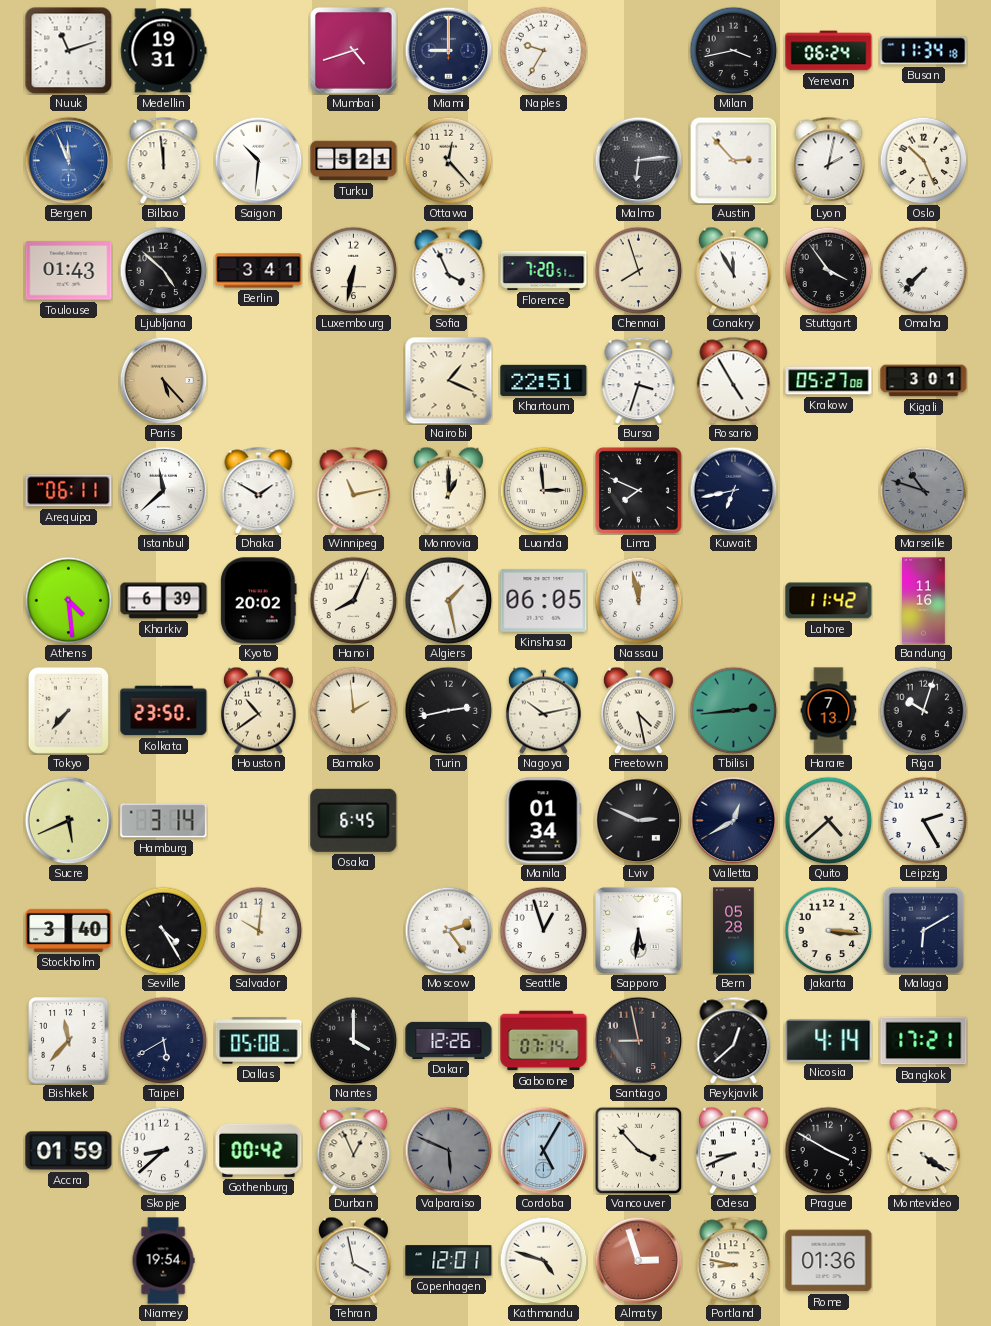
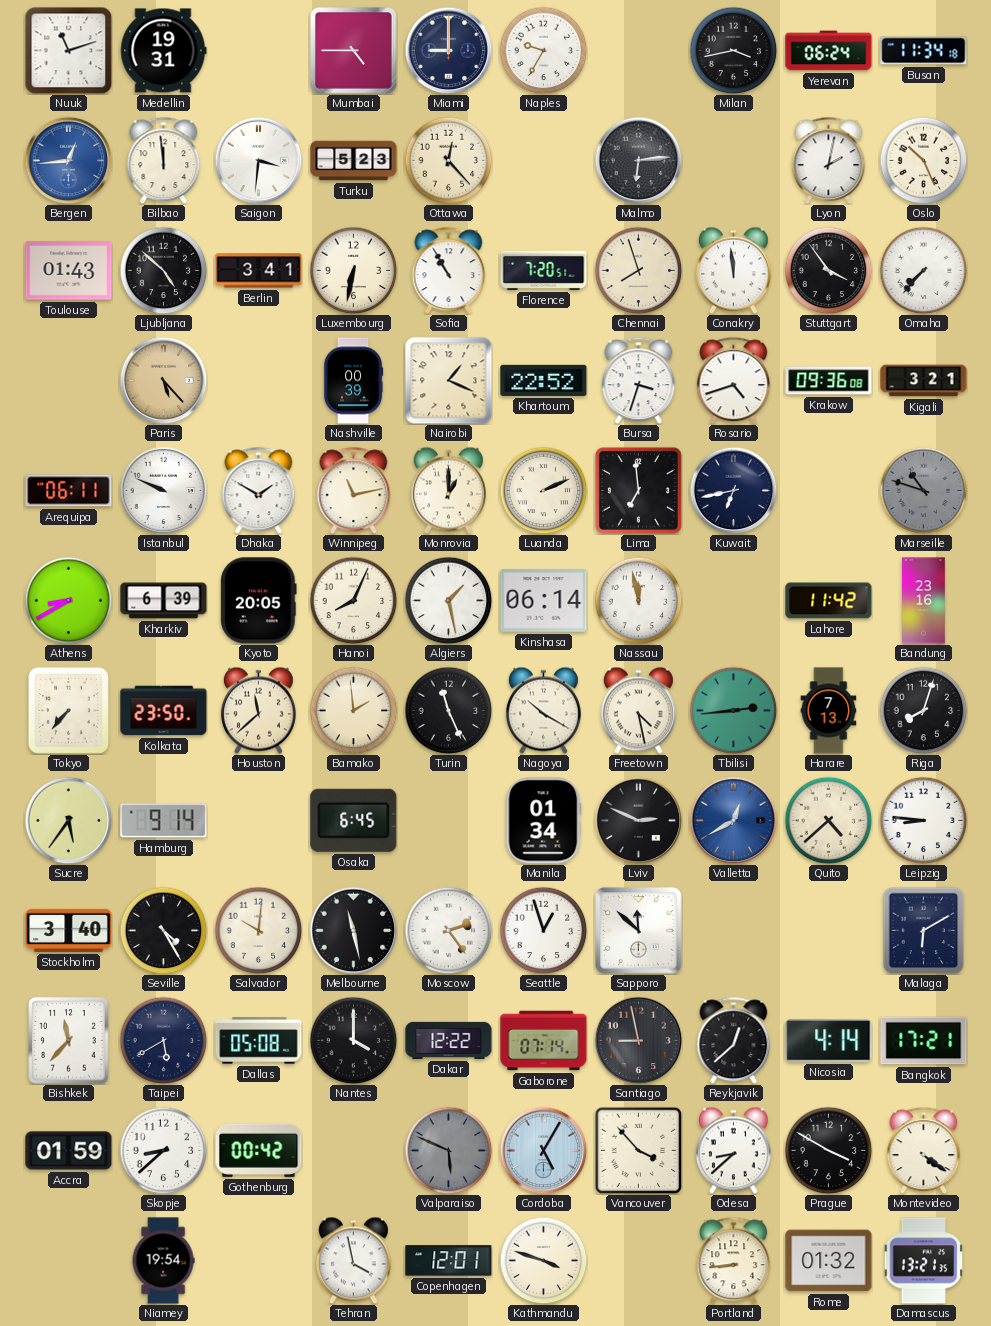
Mumbai: 4:42 -> 4:45
Bergen: 11:56 -> 12:44
Saigon: 10:31 -> 3:31
Turku: 5:21 -> 5:23
Austin: 2:53 -> none
Sofia: 3:56 -> 10:55
Conakry: 11:55 -> 11:59
Nashville: none -> 00:39
Khartoum: 22:51 -> 22:52
Rosario: 4:55 -> 4:42
Krakow: 05:27 -> 09:36
Kigali: 3:01 -> 3:21
Istanbul: 11:38 -> 9:49
Luanda: 2:59 -> 2:11
Lima: 7:49 -> 6:59
Athens: 4:29 -> 8:40
Kyoto: 20:02 -> 20:05
Kinshasa: 06:05 -> 06:14
Bandung: 11:16 -> 23:16
Houston: 10:39 -> 11:38
Turin: 2:43 -> 11:26
Nagoya: 10:13 -> 10:20
Riga: 10:03 -> 8:03
Sucre: 5:41 -> 5:36
Hamburg: 3:14 -> 9:14
Valletta dial: navy -> blue
Leipzig: 2:25 -> 8:46
Melbourne: none -> 11:28
Sapporo: 5:31 -> 11:52
Bern: 05:28 -> none
Jakarta: 3:16 -> none
Dakar: 12:26 -> 12:22
Durban: 12:56 -> none
Odesa: 8:41 -> 8:38
Kathmandu: 4:48 -> 3:48
Almaty: 2:57 -> none
Portland: 8:47 -> 8:44
Rome: 01:36 -> 01:32
Damascus: none -> 13:21
